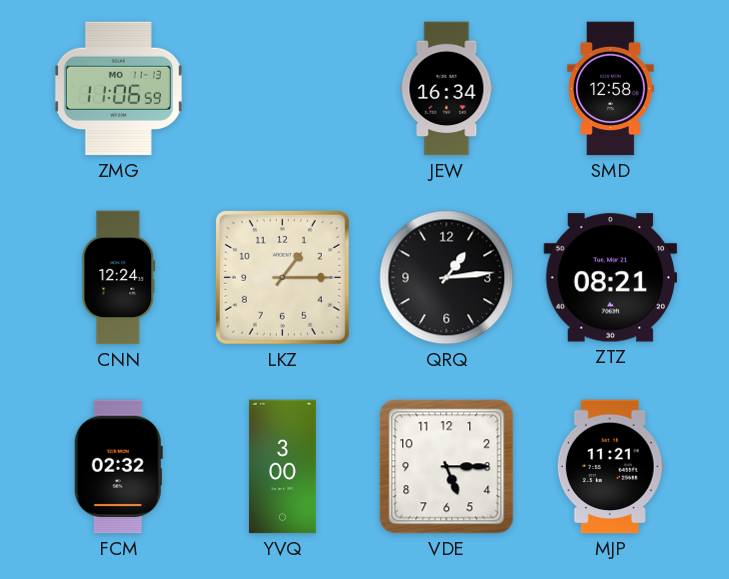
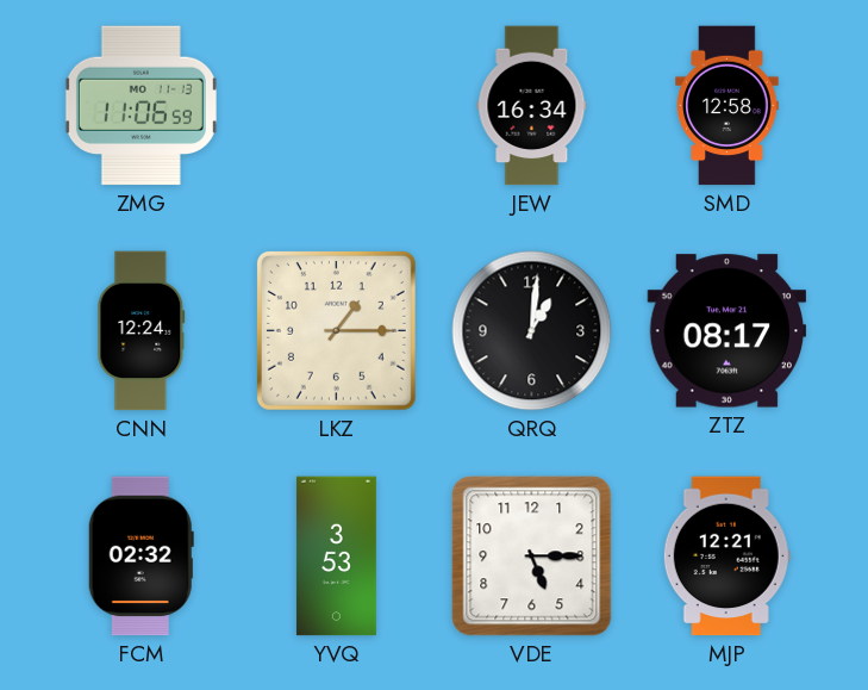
QRQ: 1:14 -> 1:01
ZTZ: 08:21 -> 08:17
YVQ: 3:00 -> 3:53
MJP: 11:21 -> 12:21
